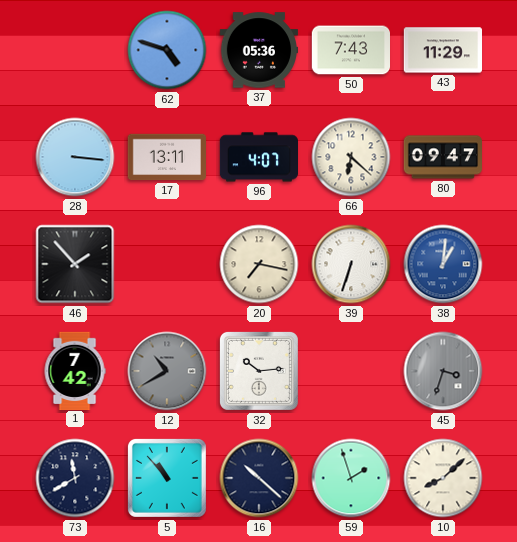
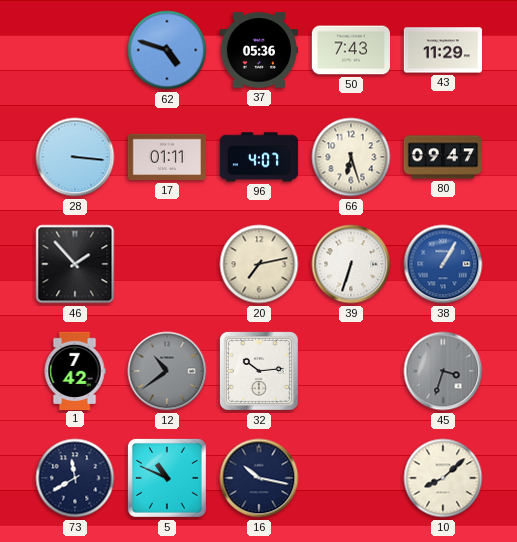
17: 13:11 -> 01:11
66: 6:22 -> 6:27
20: 7:17 -> 7:13
38: 1:01 -> 1:05
12: 10:40 -> 10:39
5: 10:53 -> 10:49
16: 10:22 -> 10:17
59: 1:57 -> none
